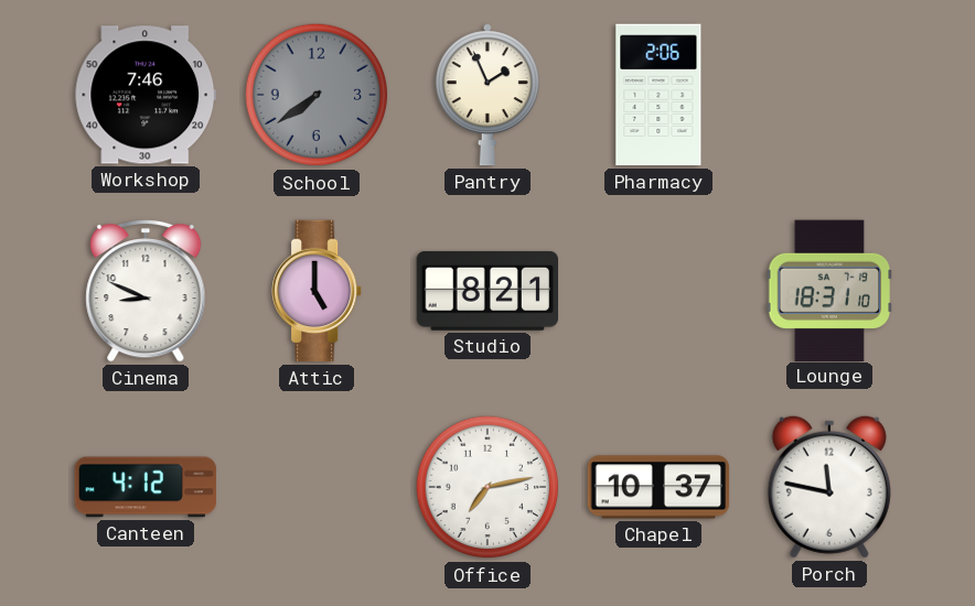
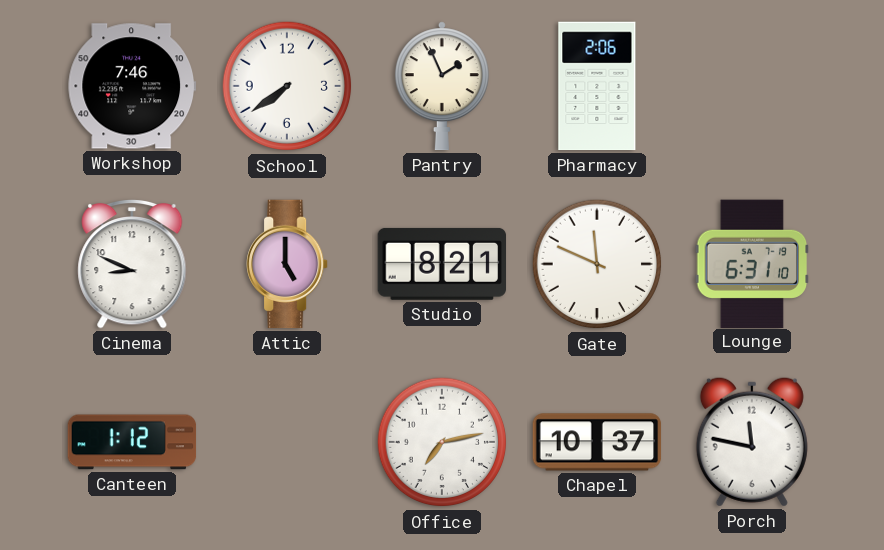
School dial: grey -> white
Gate: none -> 11:49
Lounge: 18:31 -> 6:31
Canteen: 4:12 -> 1:12
